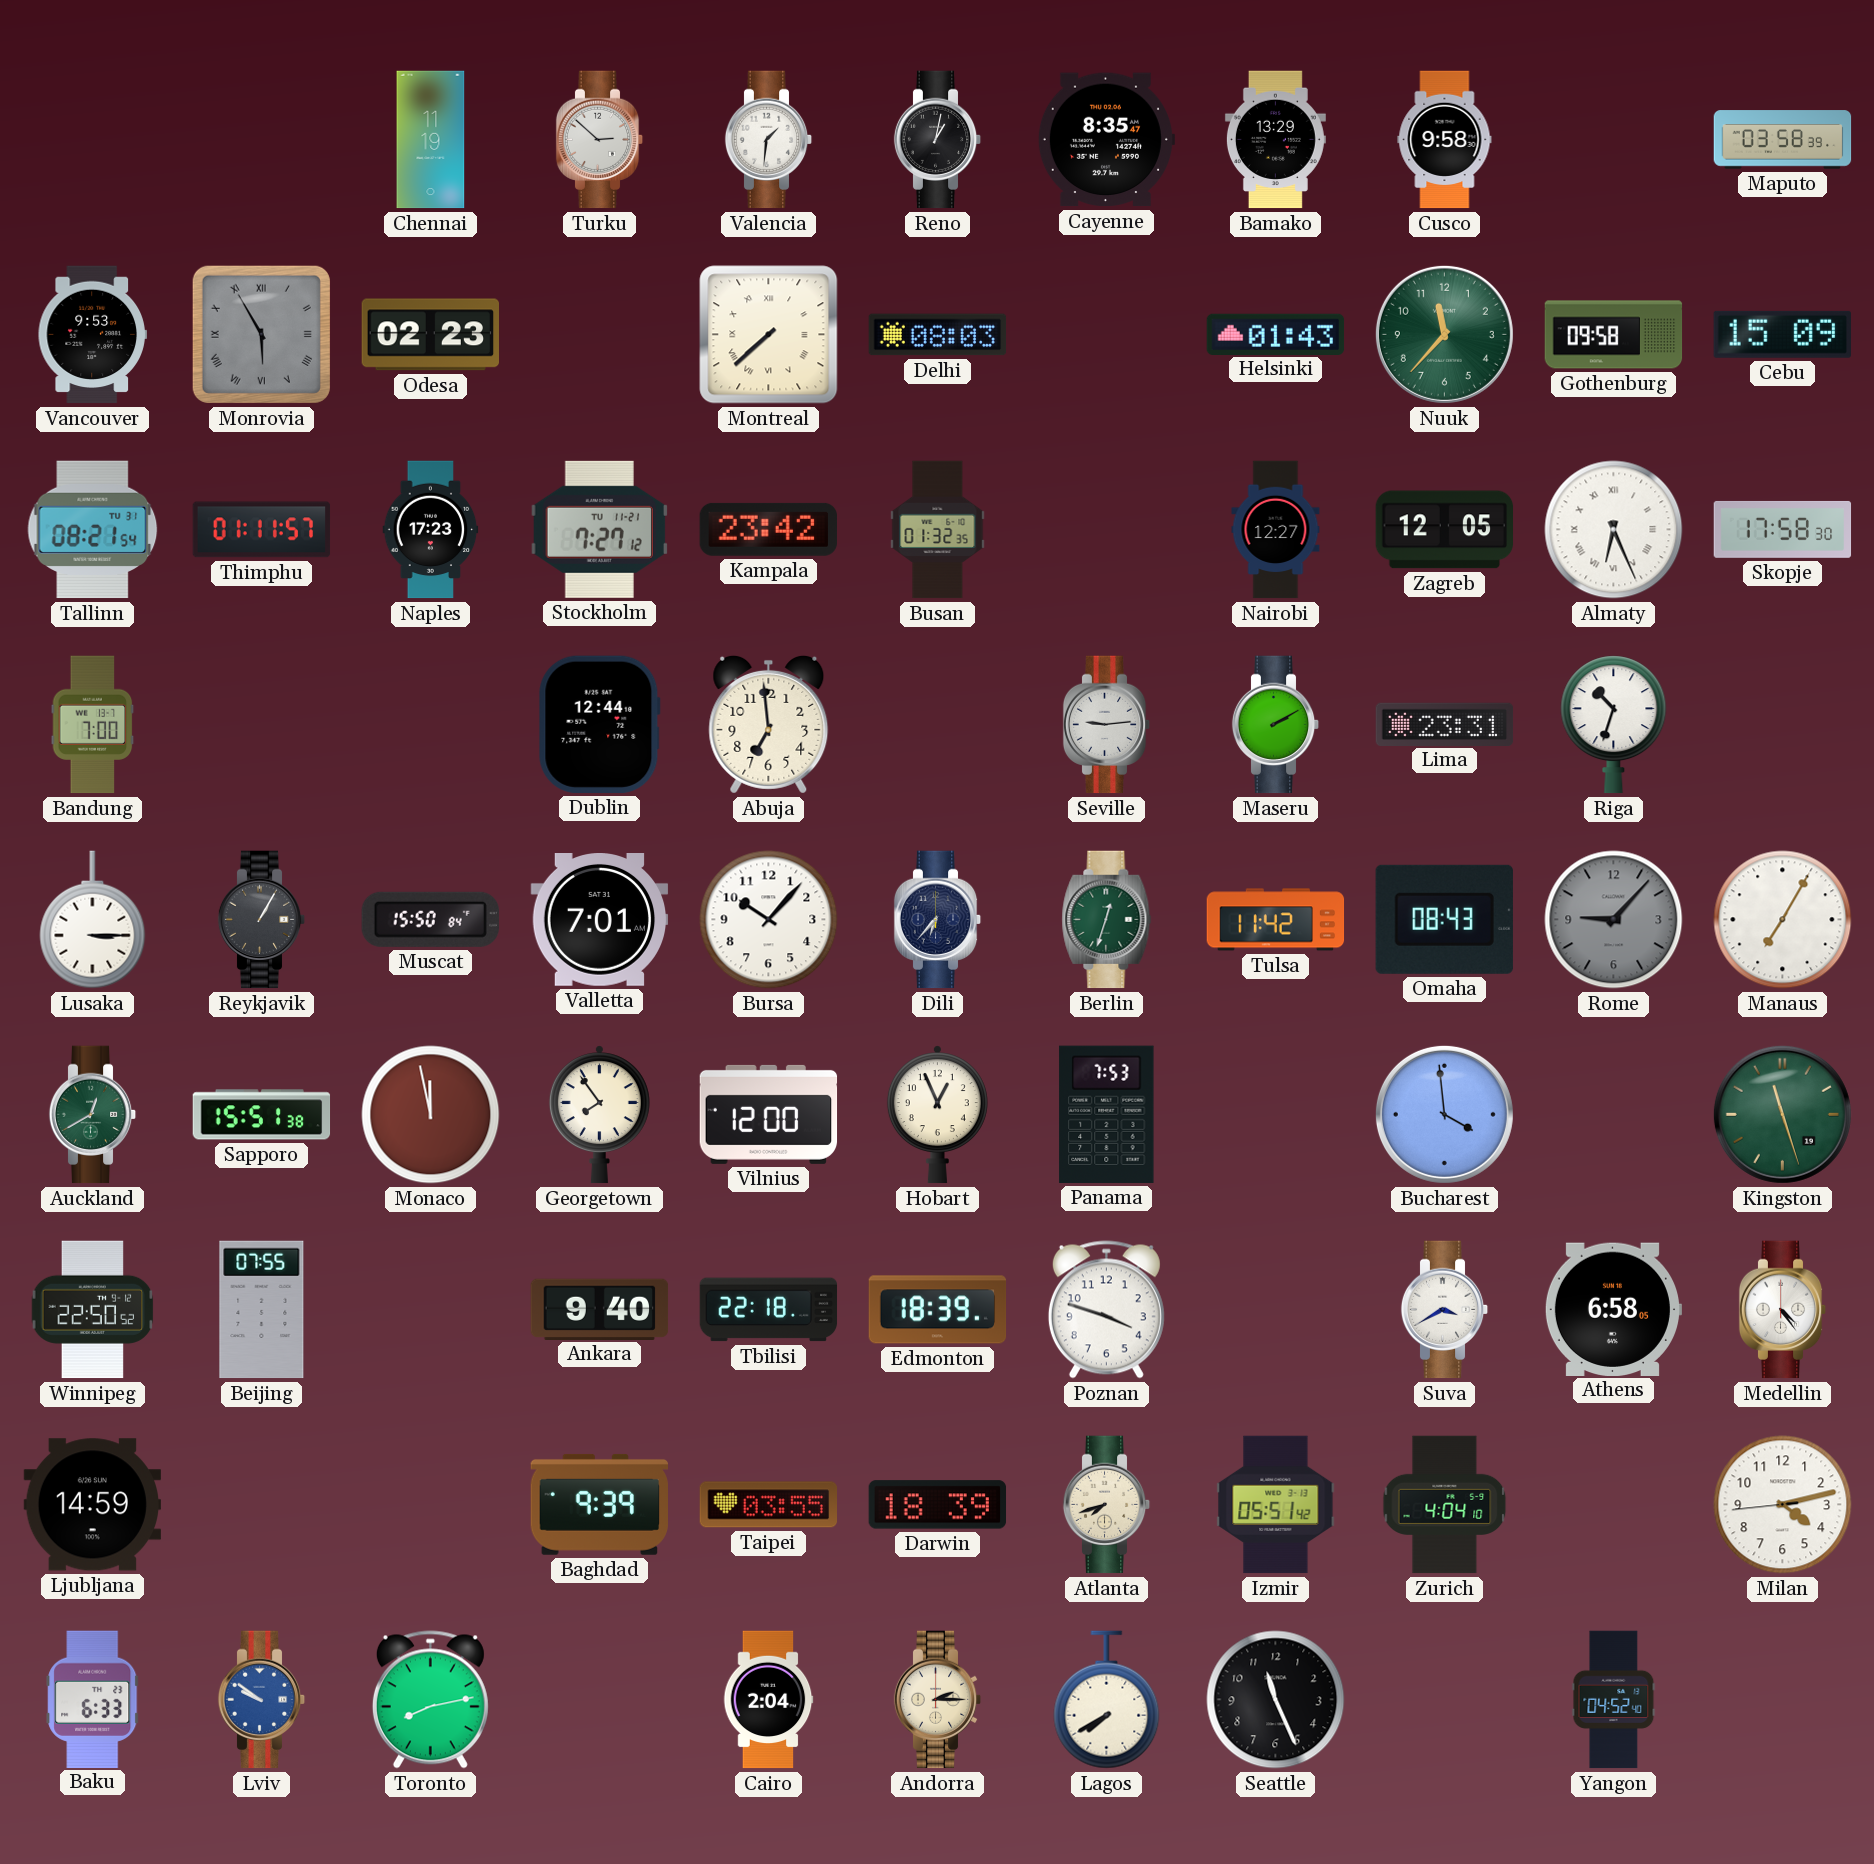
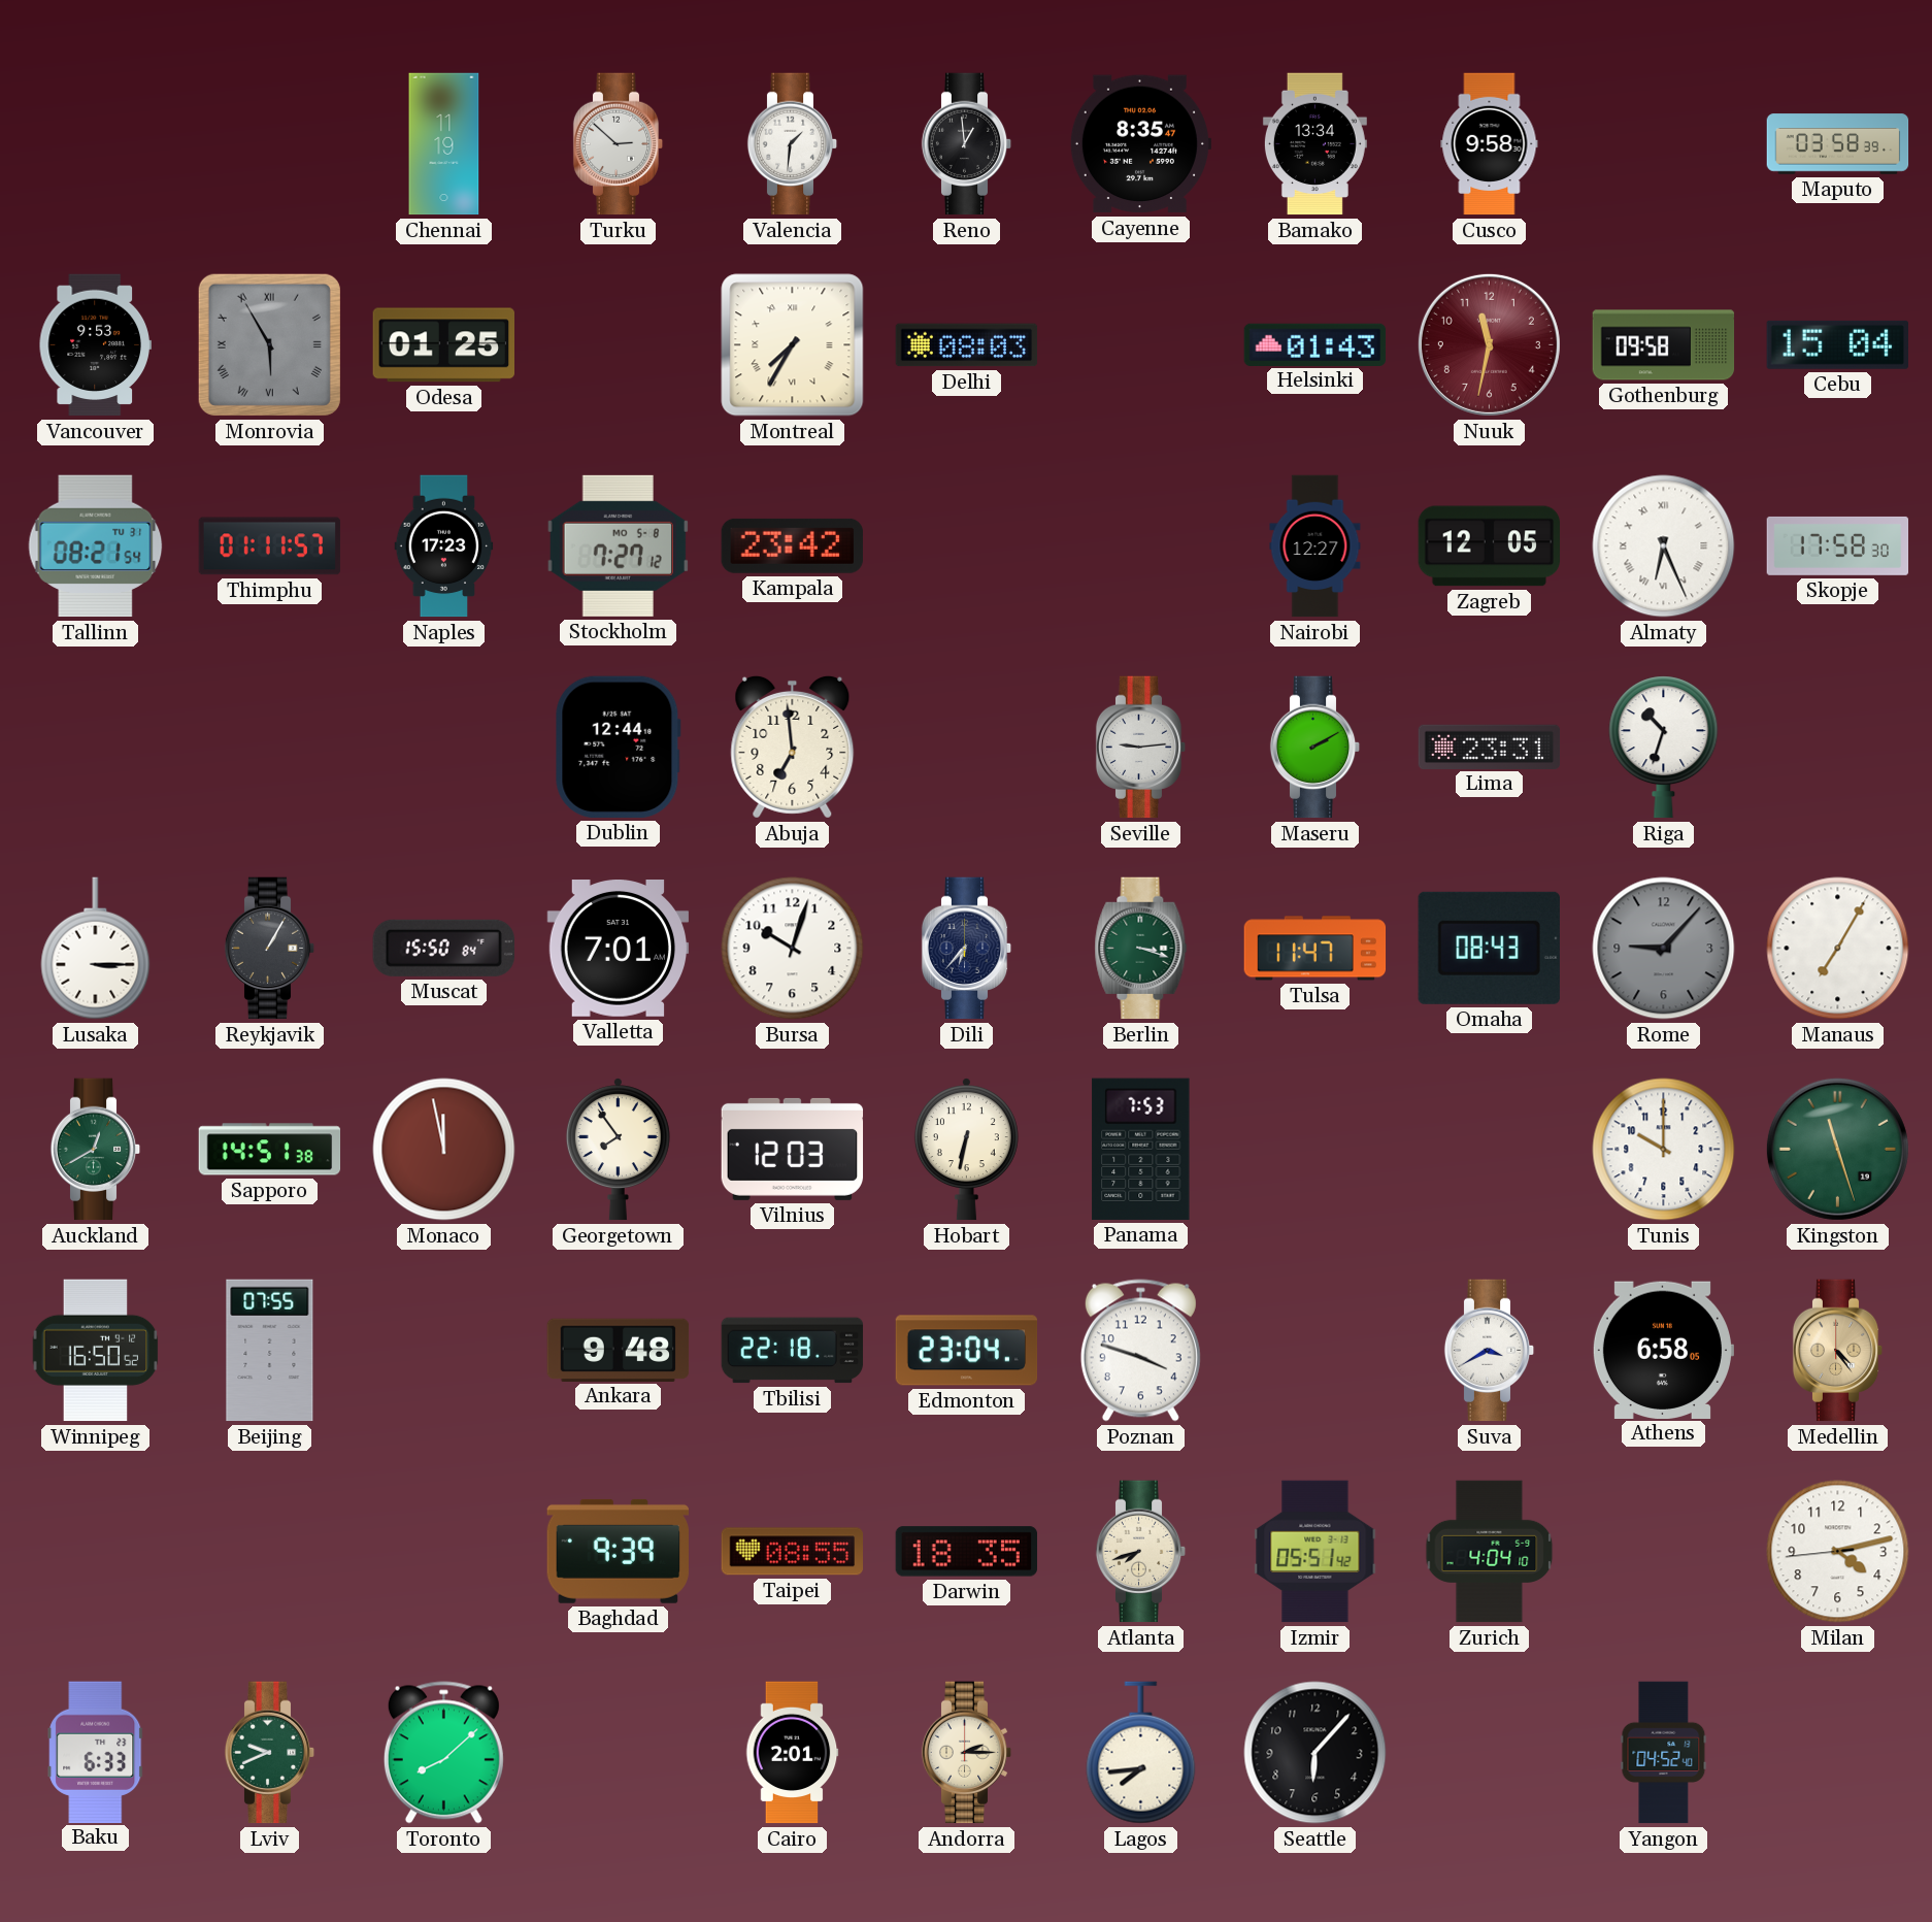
Reno: 1:02 -> 12:59
Bamako: 13:29 -> 13:34
Odesa: 02:23 -> 01:25
Montreal: 7:38 -> 7:35
Nuuk: 11:37 -> 11:32
Nuuk dial: green -> burgundy
Cebu: 15:09 -> 15:04
Stockholm date: TU 11-21 -> MO 5-8
Busan: 01:32 -> none
Bandung: 7:00 -> none
Bursa: 10:07 -> 10:03
Berlin: 12:33 -> 3:18
Tulsa: 11:42 -> 11:47
Sapporo: 15:51 -> 14:51
Vilnius: 12:00 -> 12:03
Hobart: 12:56 -> 6:32
Bucharest: 3:59 -> none
Tunis: none -> 10:00
Winnipeg: 22:50 -> 16:50
Ankara: 9:40 -> 9:48
Edmonton: 18:39 -> 23:04
Medellin dial: white -> champagne
Ljubljana: 14:59 -> none
Taipei: 03:55 -> 08:55
Darwin: 18:39 -> 18:35
Lviv: 9:51 -> 9:41
Lviv dial: blue -> green
Toronto: 8:13 -> 8:08
Cairo: 2:04 -> 2:01
Lagos: 7:40 -> 7:44
Seattle: 11:26 -> 6:07
